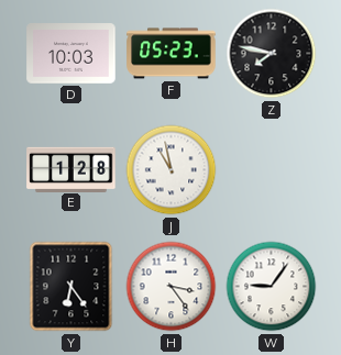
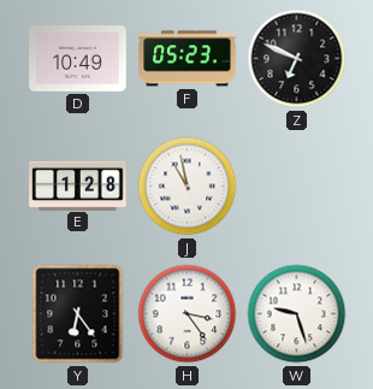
D: 10:03 -> 10:49
Z: 7:47 -> 6:49
W: 9:06 -> 9:27
